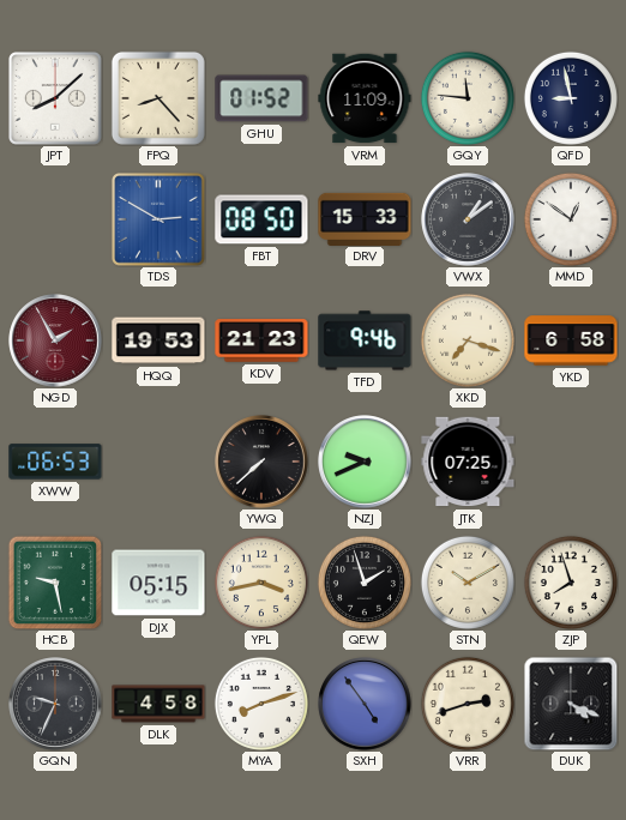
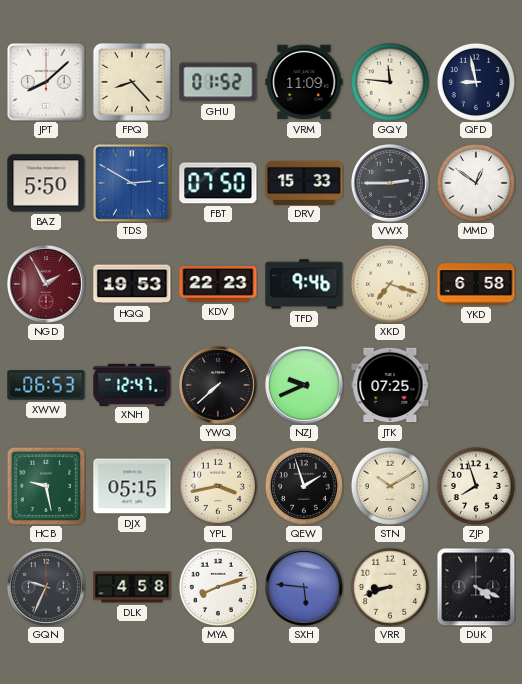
BAZ: none -> 5:50
FBT: 08:50 -> 07:50
VWX: 1:09 -> 2:45
KDV: 21:23 -> 22:23
XNH: none -> 12:47
SXH: 4:54 -> 5:46
VRR: 2:42 -> 8:42
